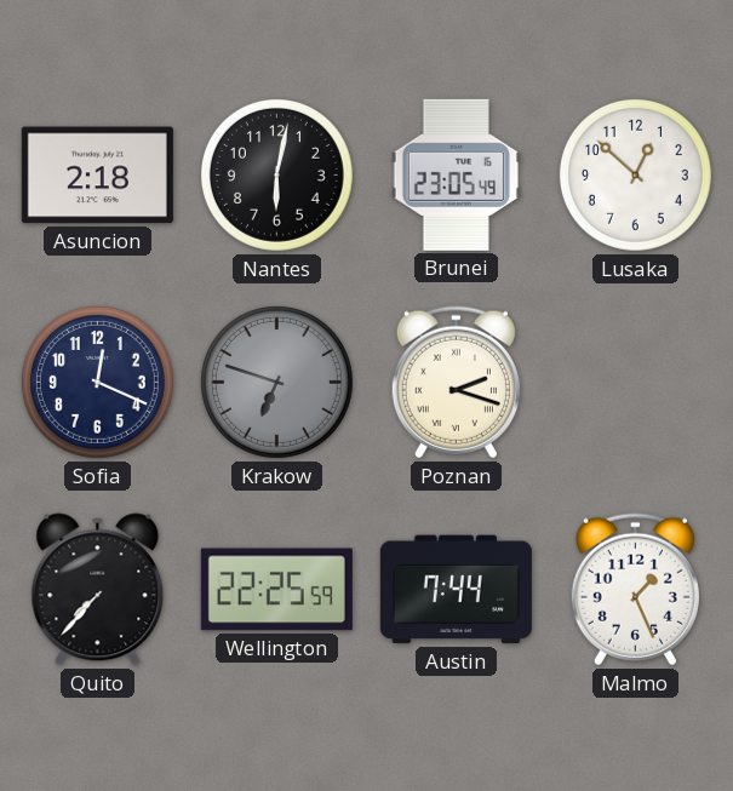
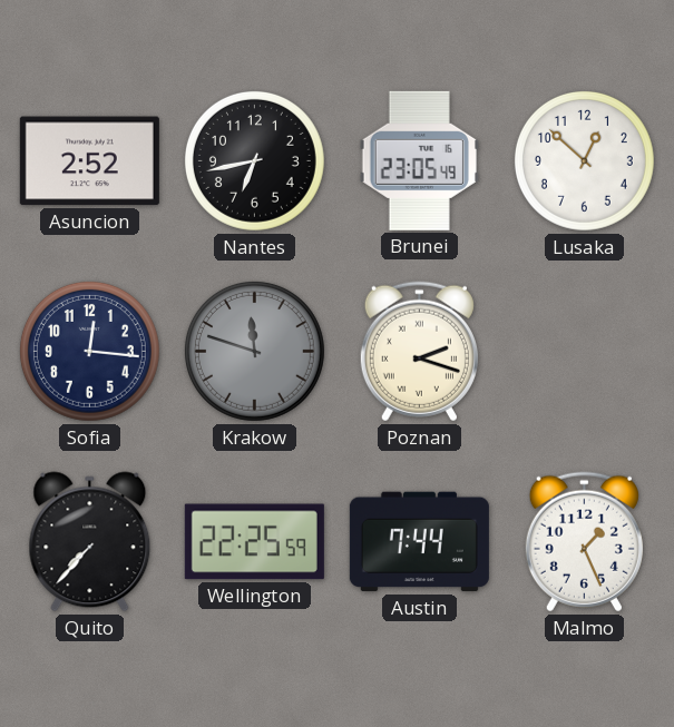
Asuncion: 2:18 -> 2:52
Nantes: 6:02 -> 6:43
Sofia: 12:19 -> 12:16
Krakow: 6:48 -> 11:48
